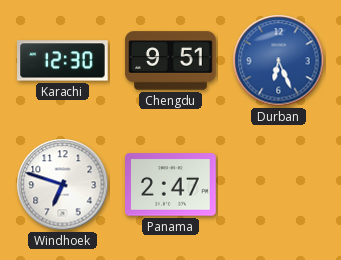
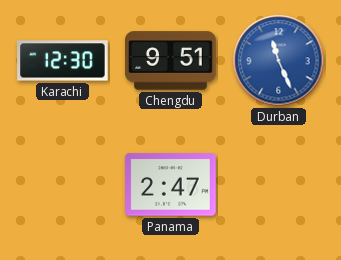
Durban: 6:26 -> 11:26
Windhoek: 6:48 -> none
